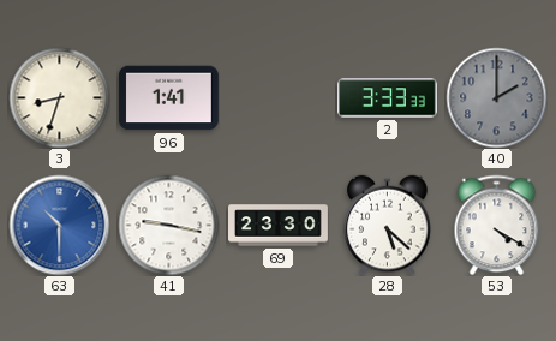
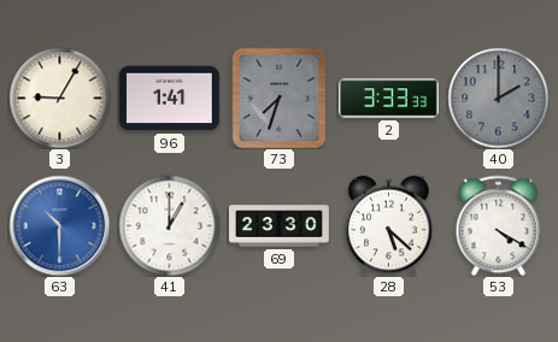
3: 8:33 -> 9:05
73: none -> 7:33
41: 9:17 -> 1:00
